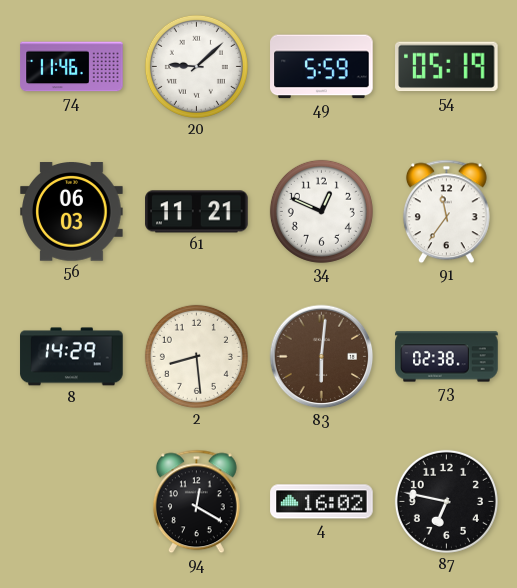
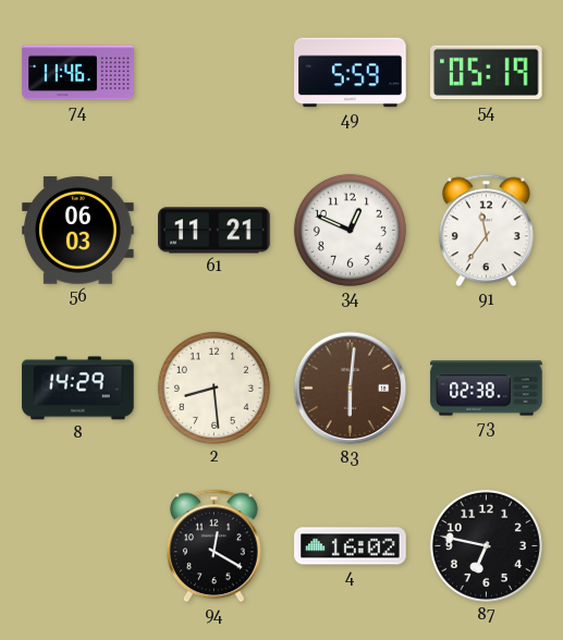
20: 9:08 -> none
